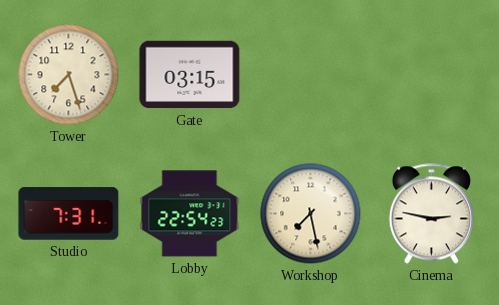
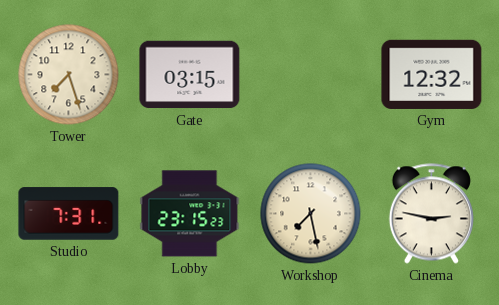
Gym: none -> 12:32
Lobby: 22:54 -> 23:15
